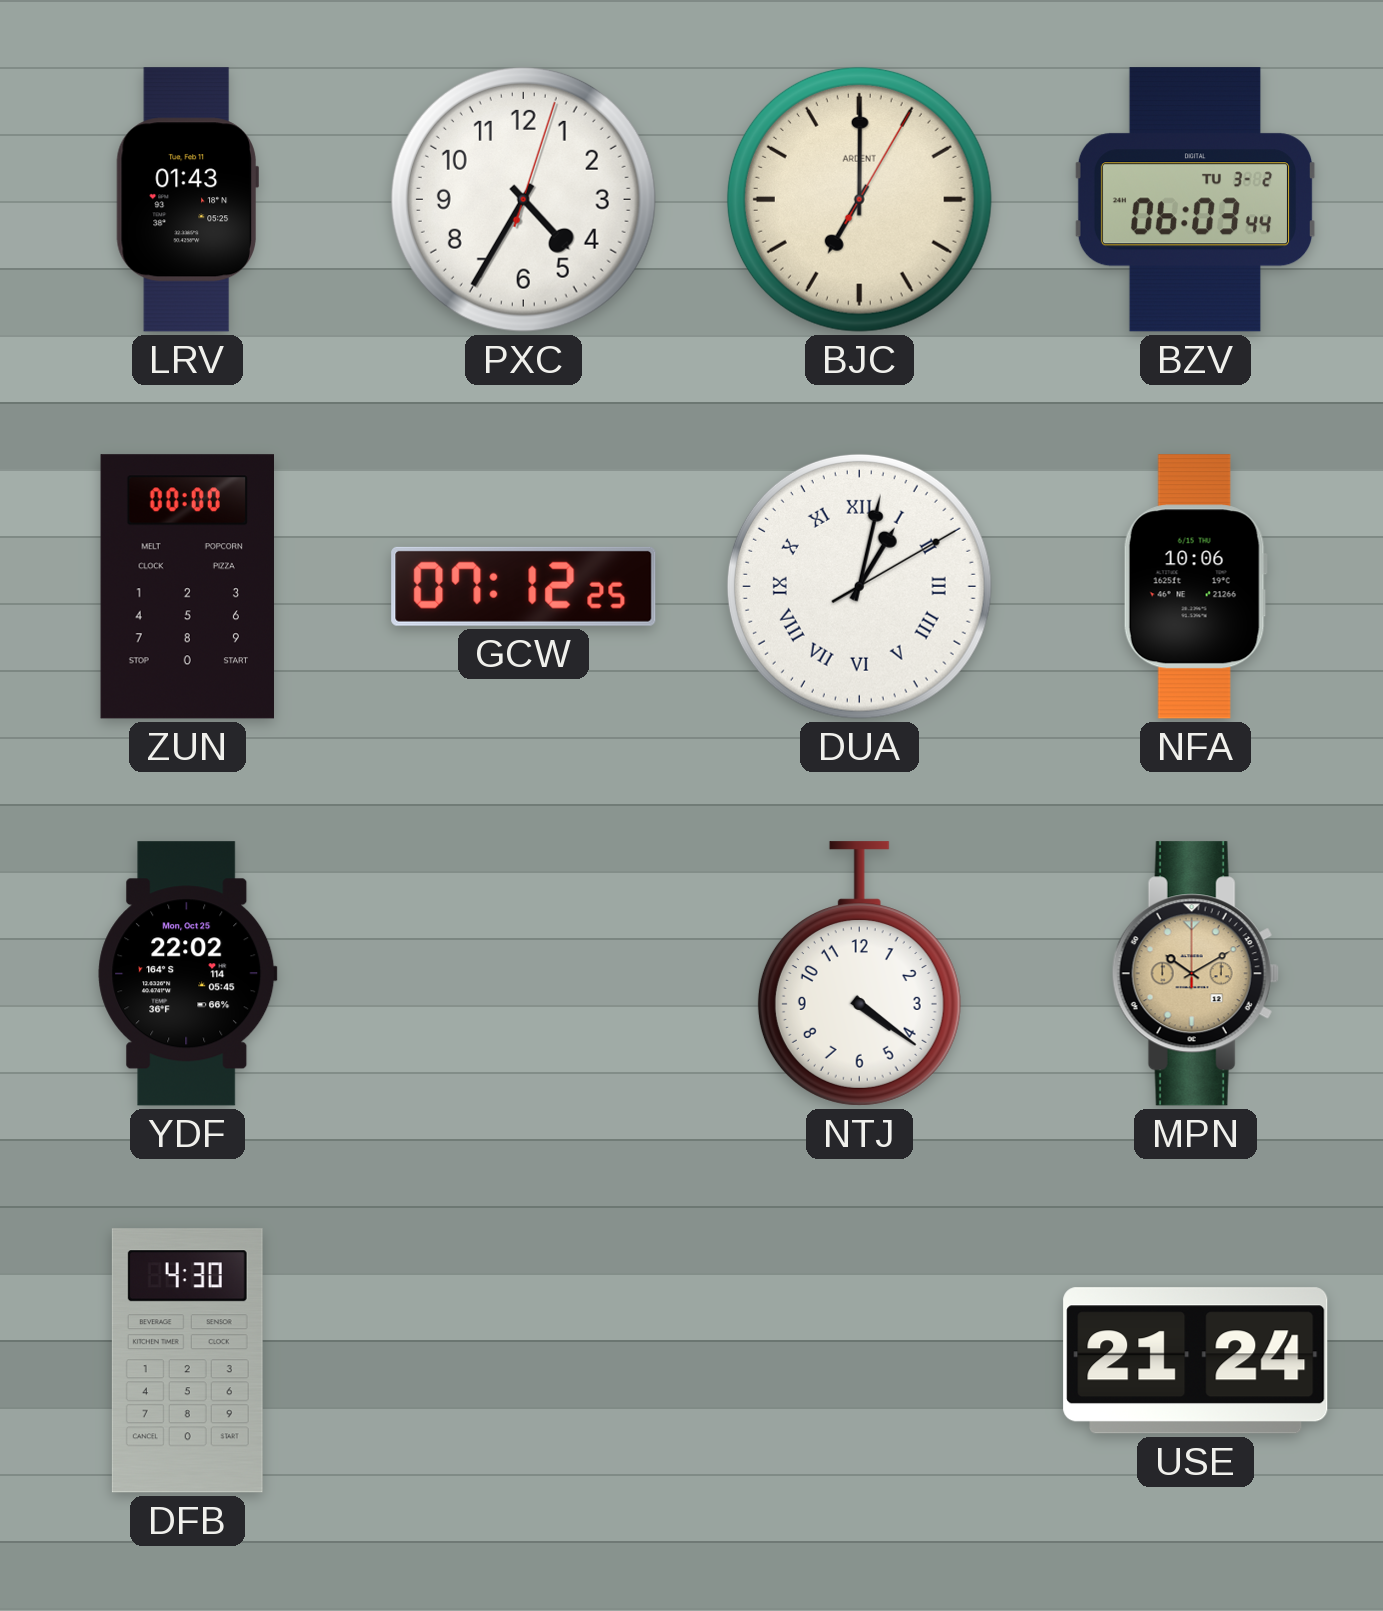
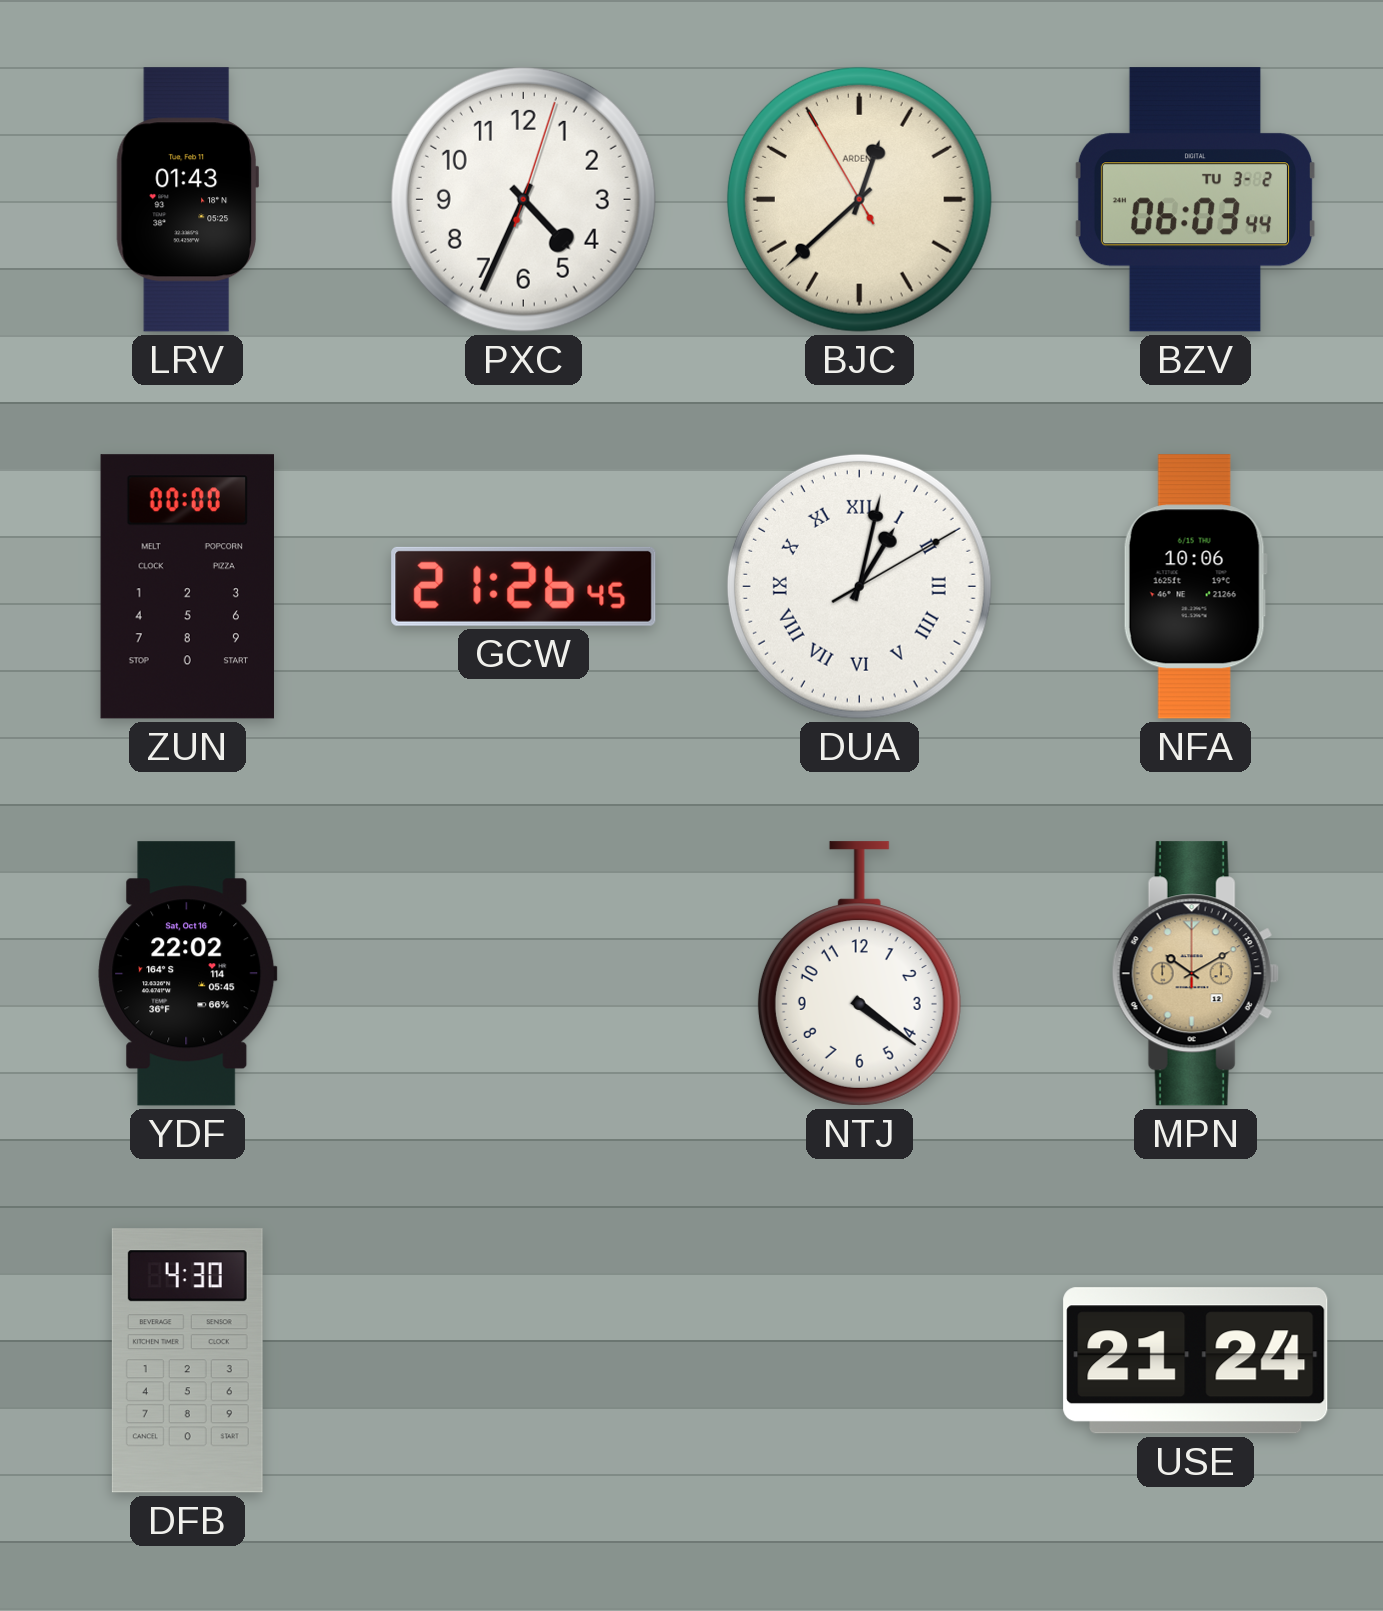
PXC: 4:35 -> 4:34
BJC: 7:00 -> 12:37
GCW: 07:12 -> 21:26
YDF date: Mon, Oct 25 -> Sat, Oct 16
